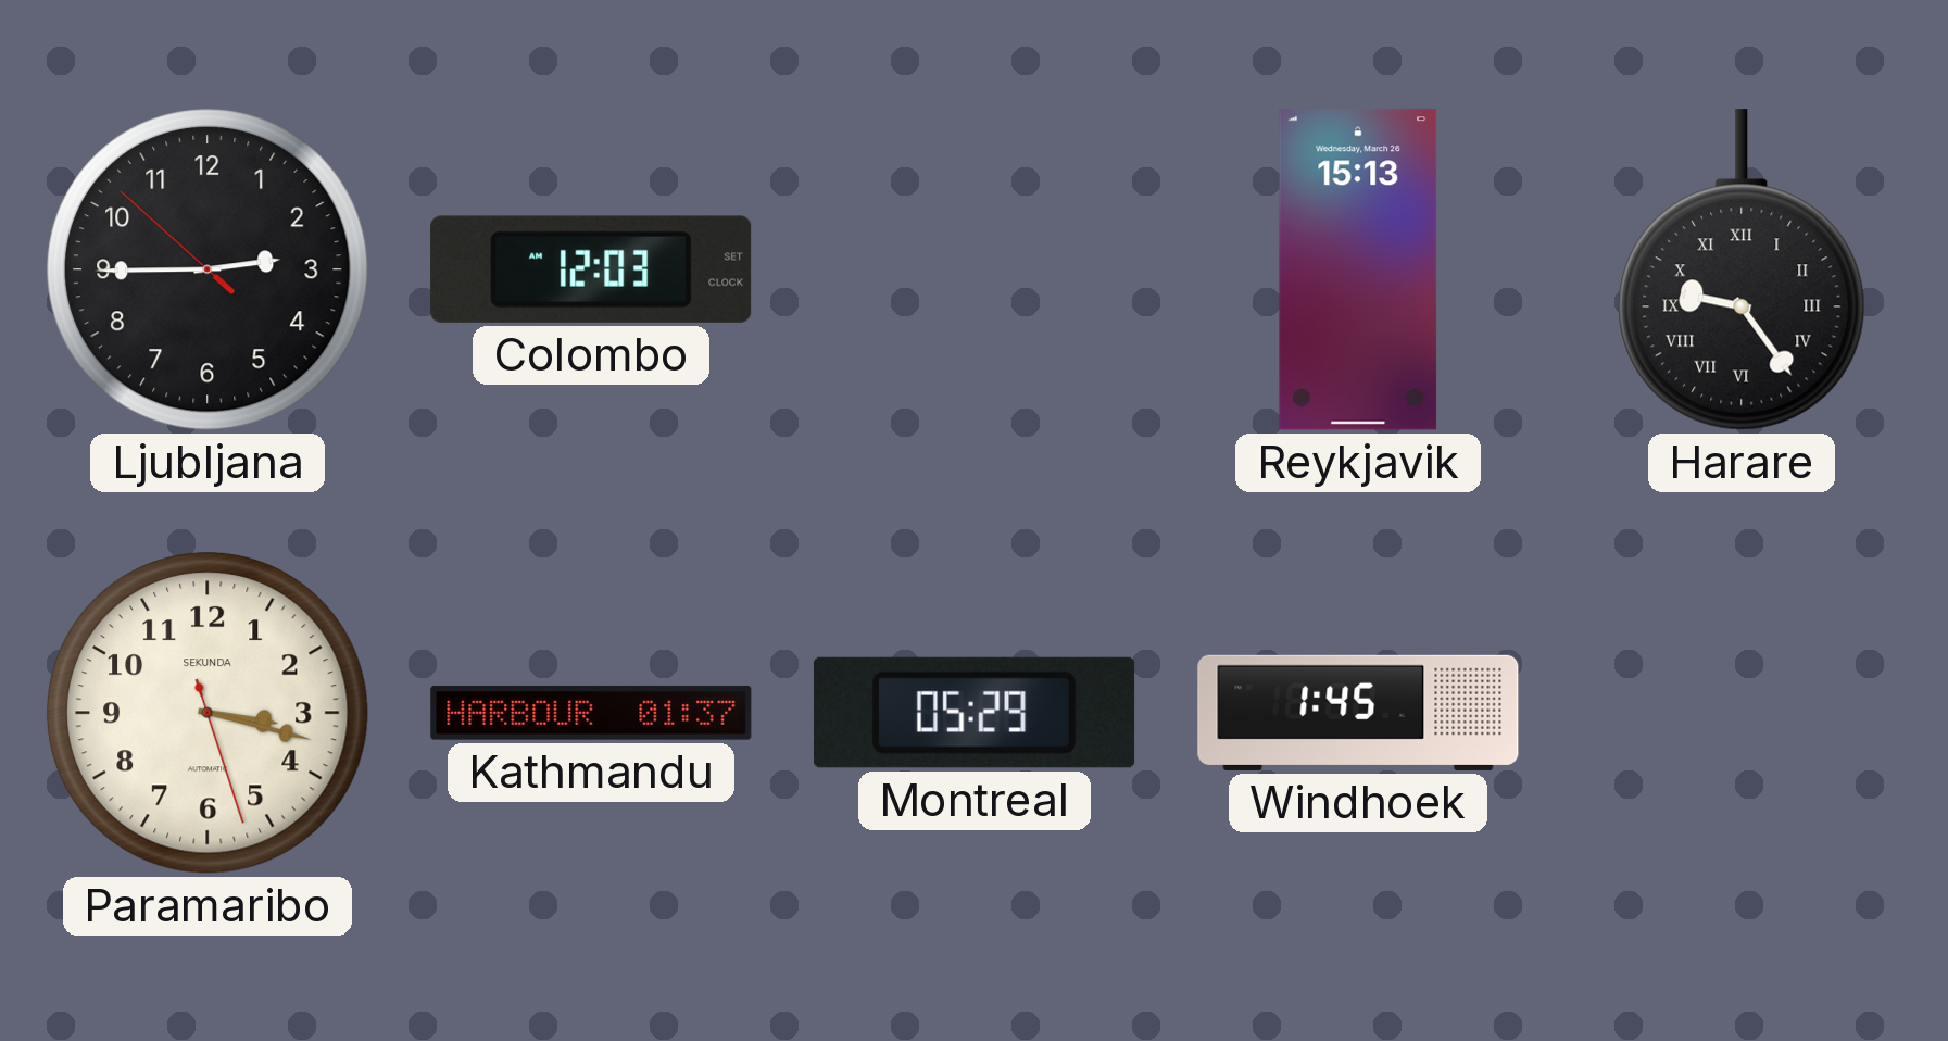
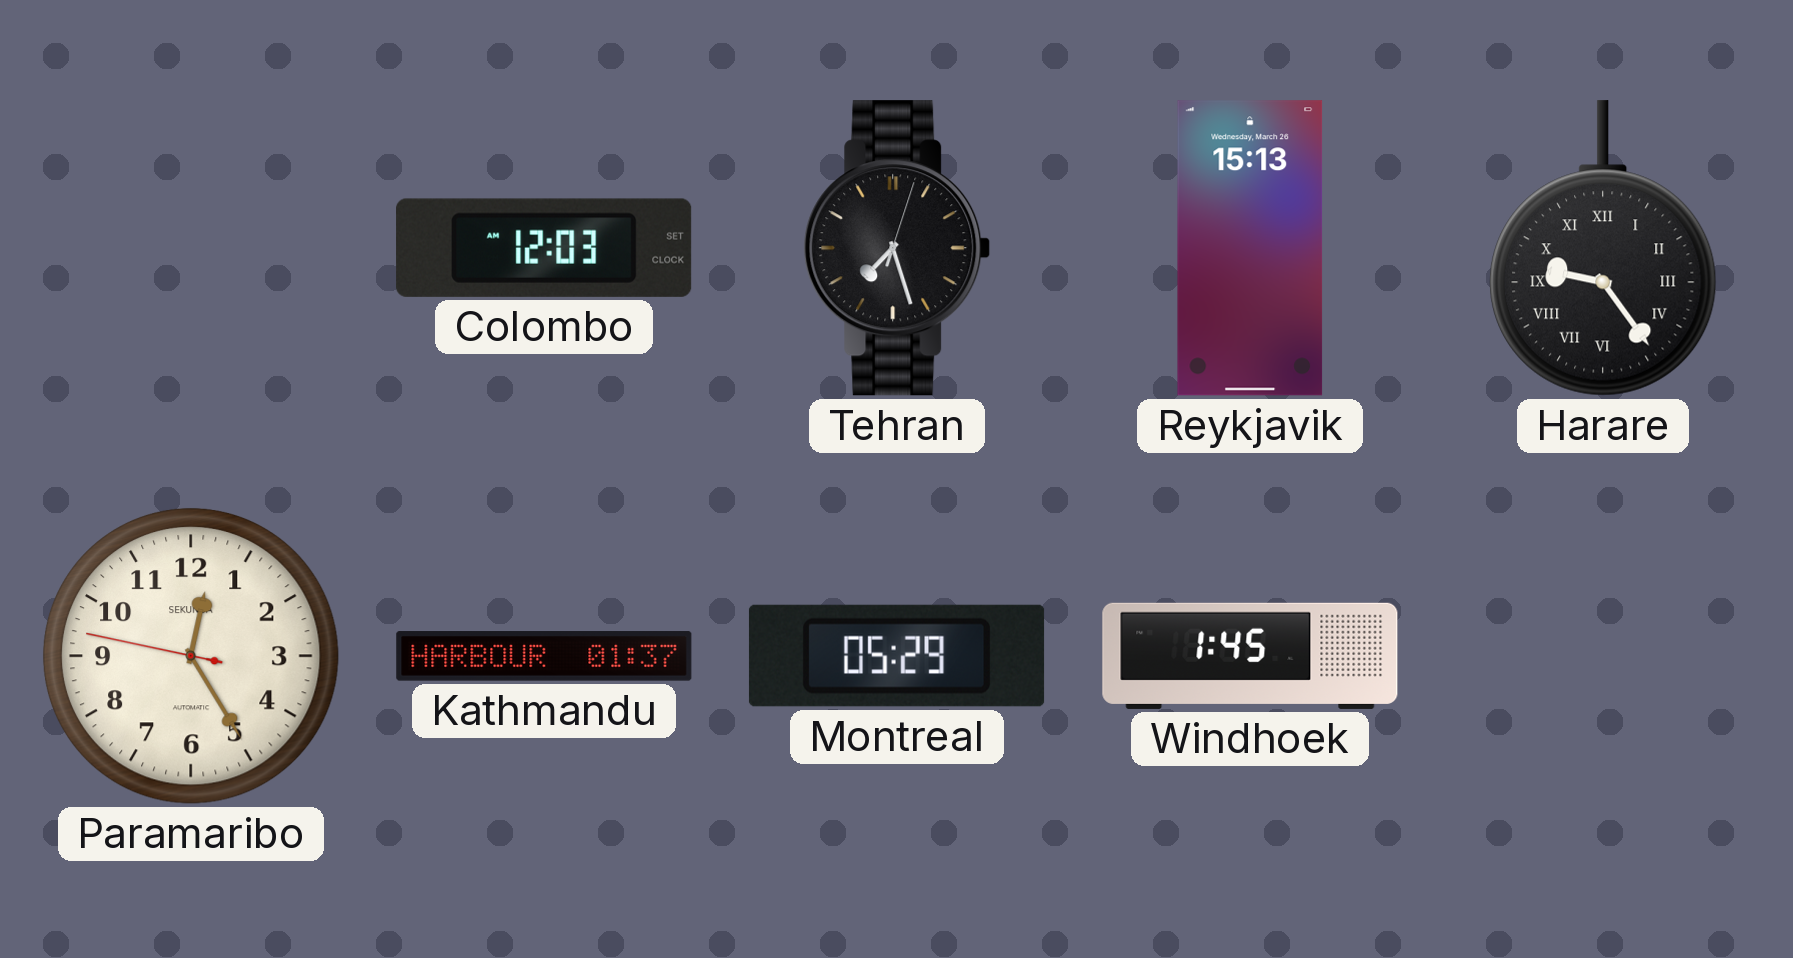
Ljubljana: 2:44 -> none
Tehran: none -> 7:27
Paramaribo: 3:17 -> 12:24
